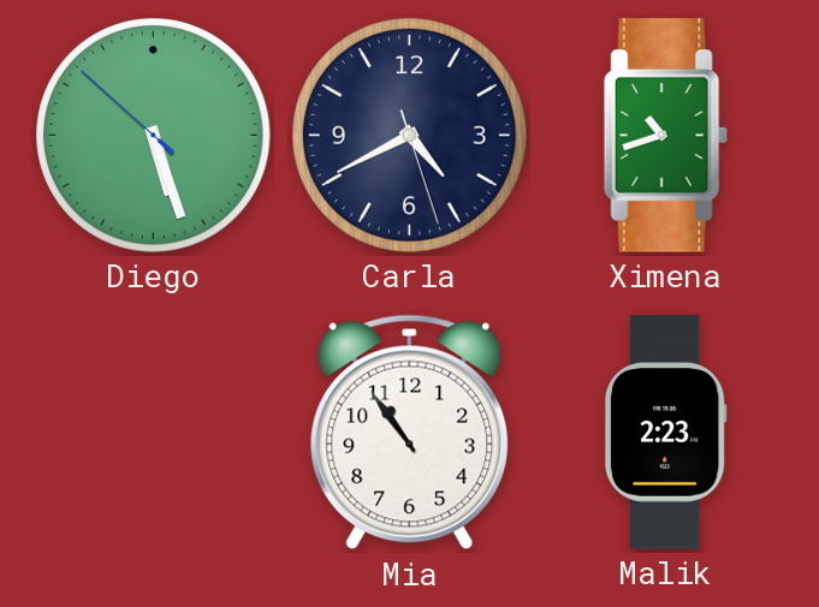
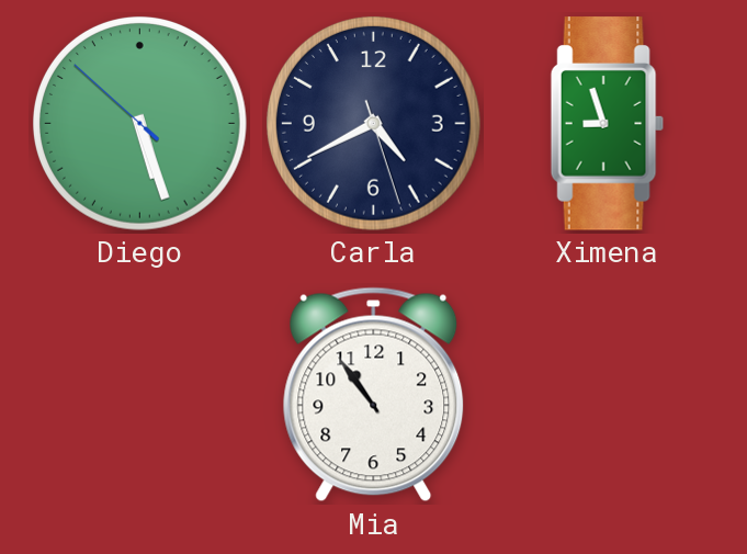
Ximena: 10:42 -> 8:57
Malik: 2:23 -> none
